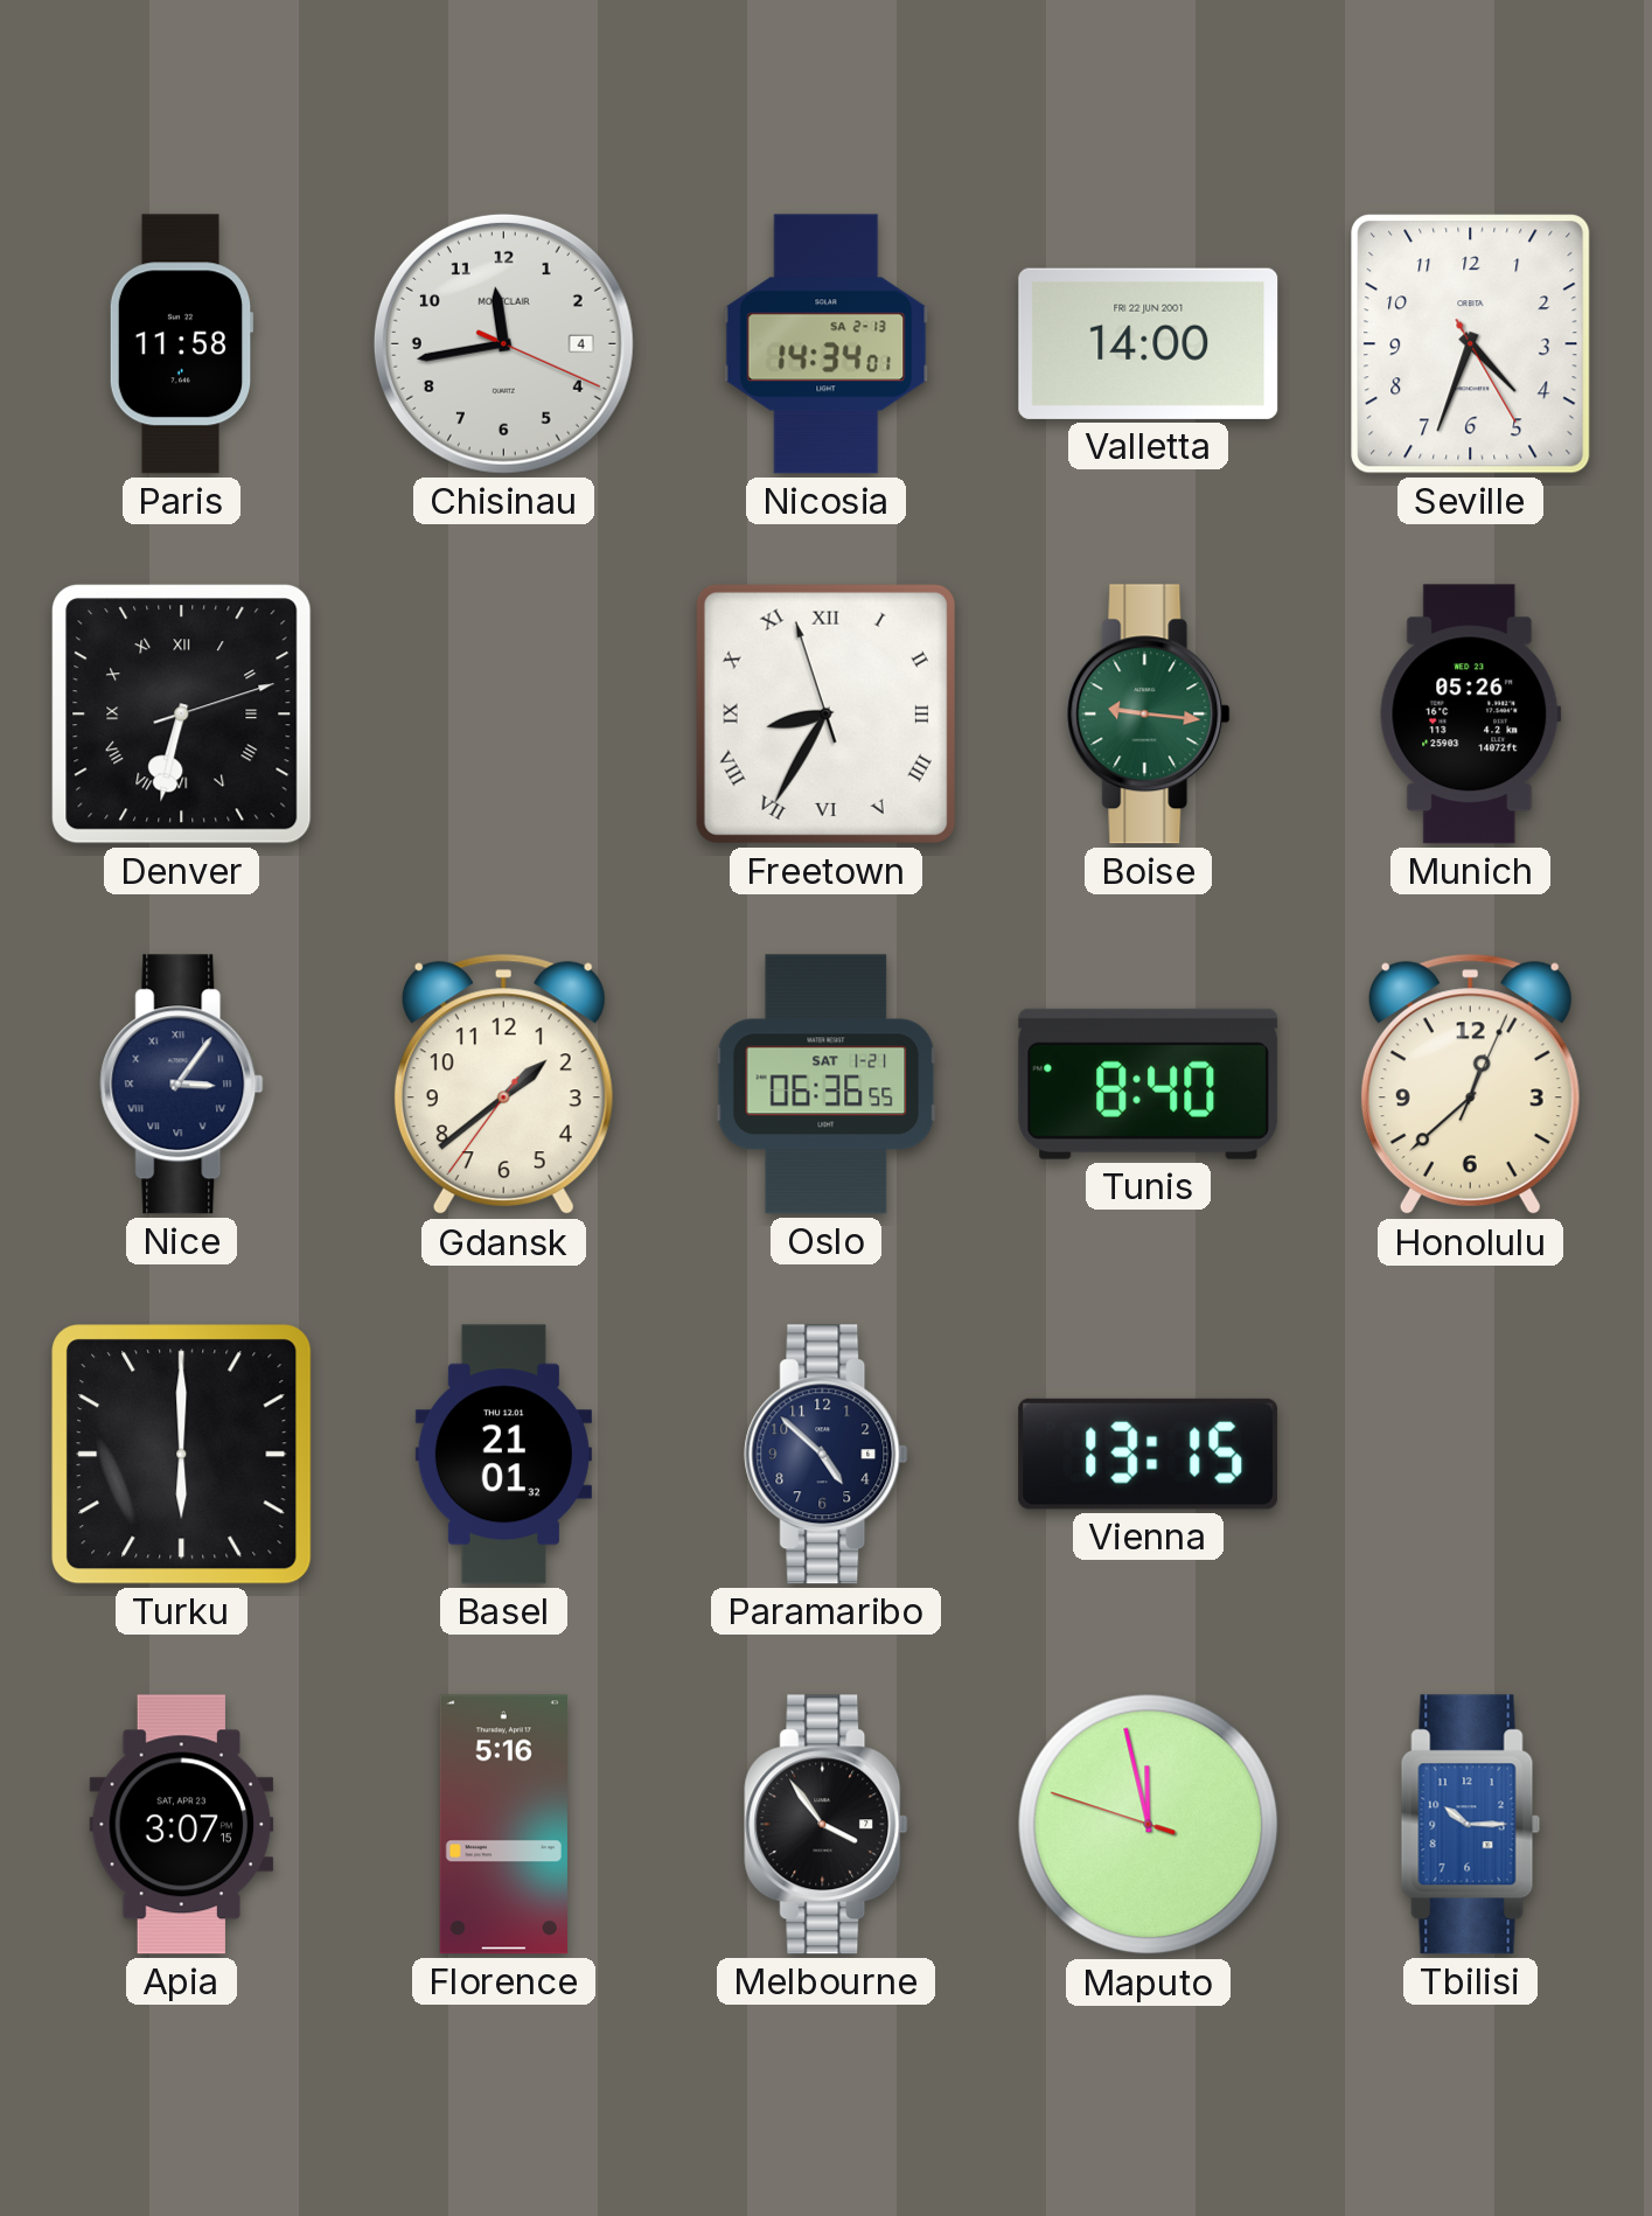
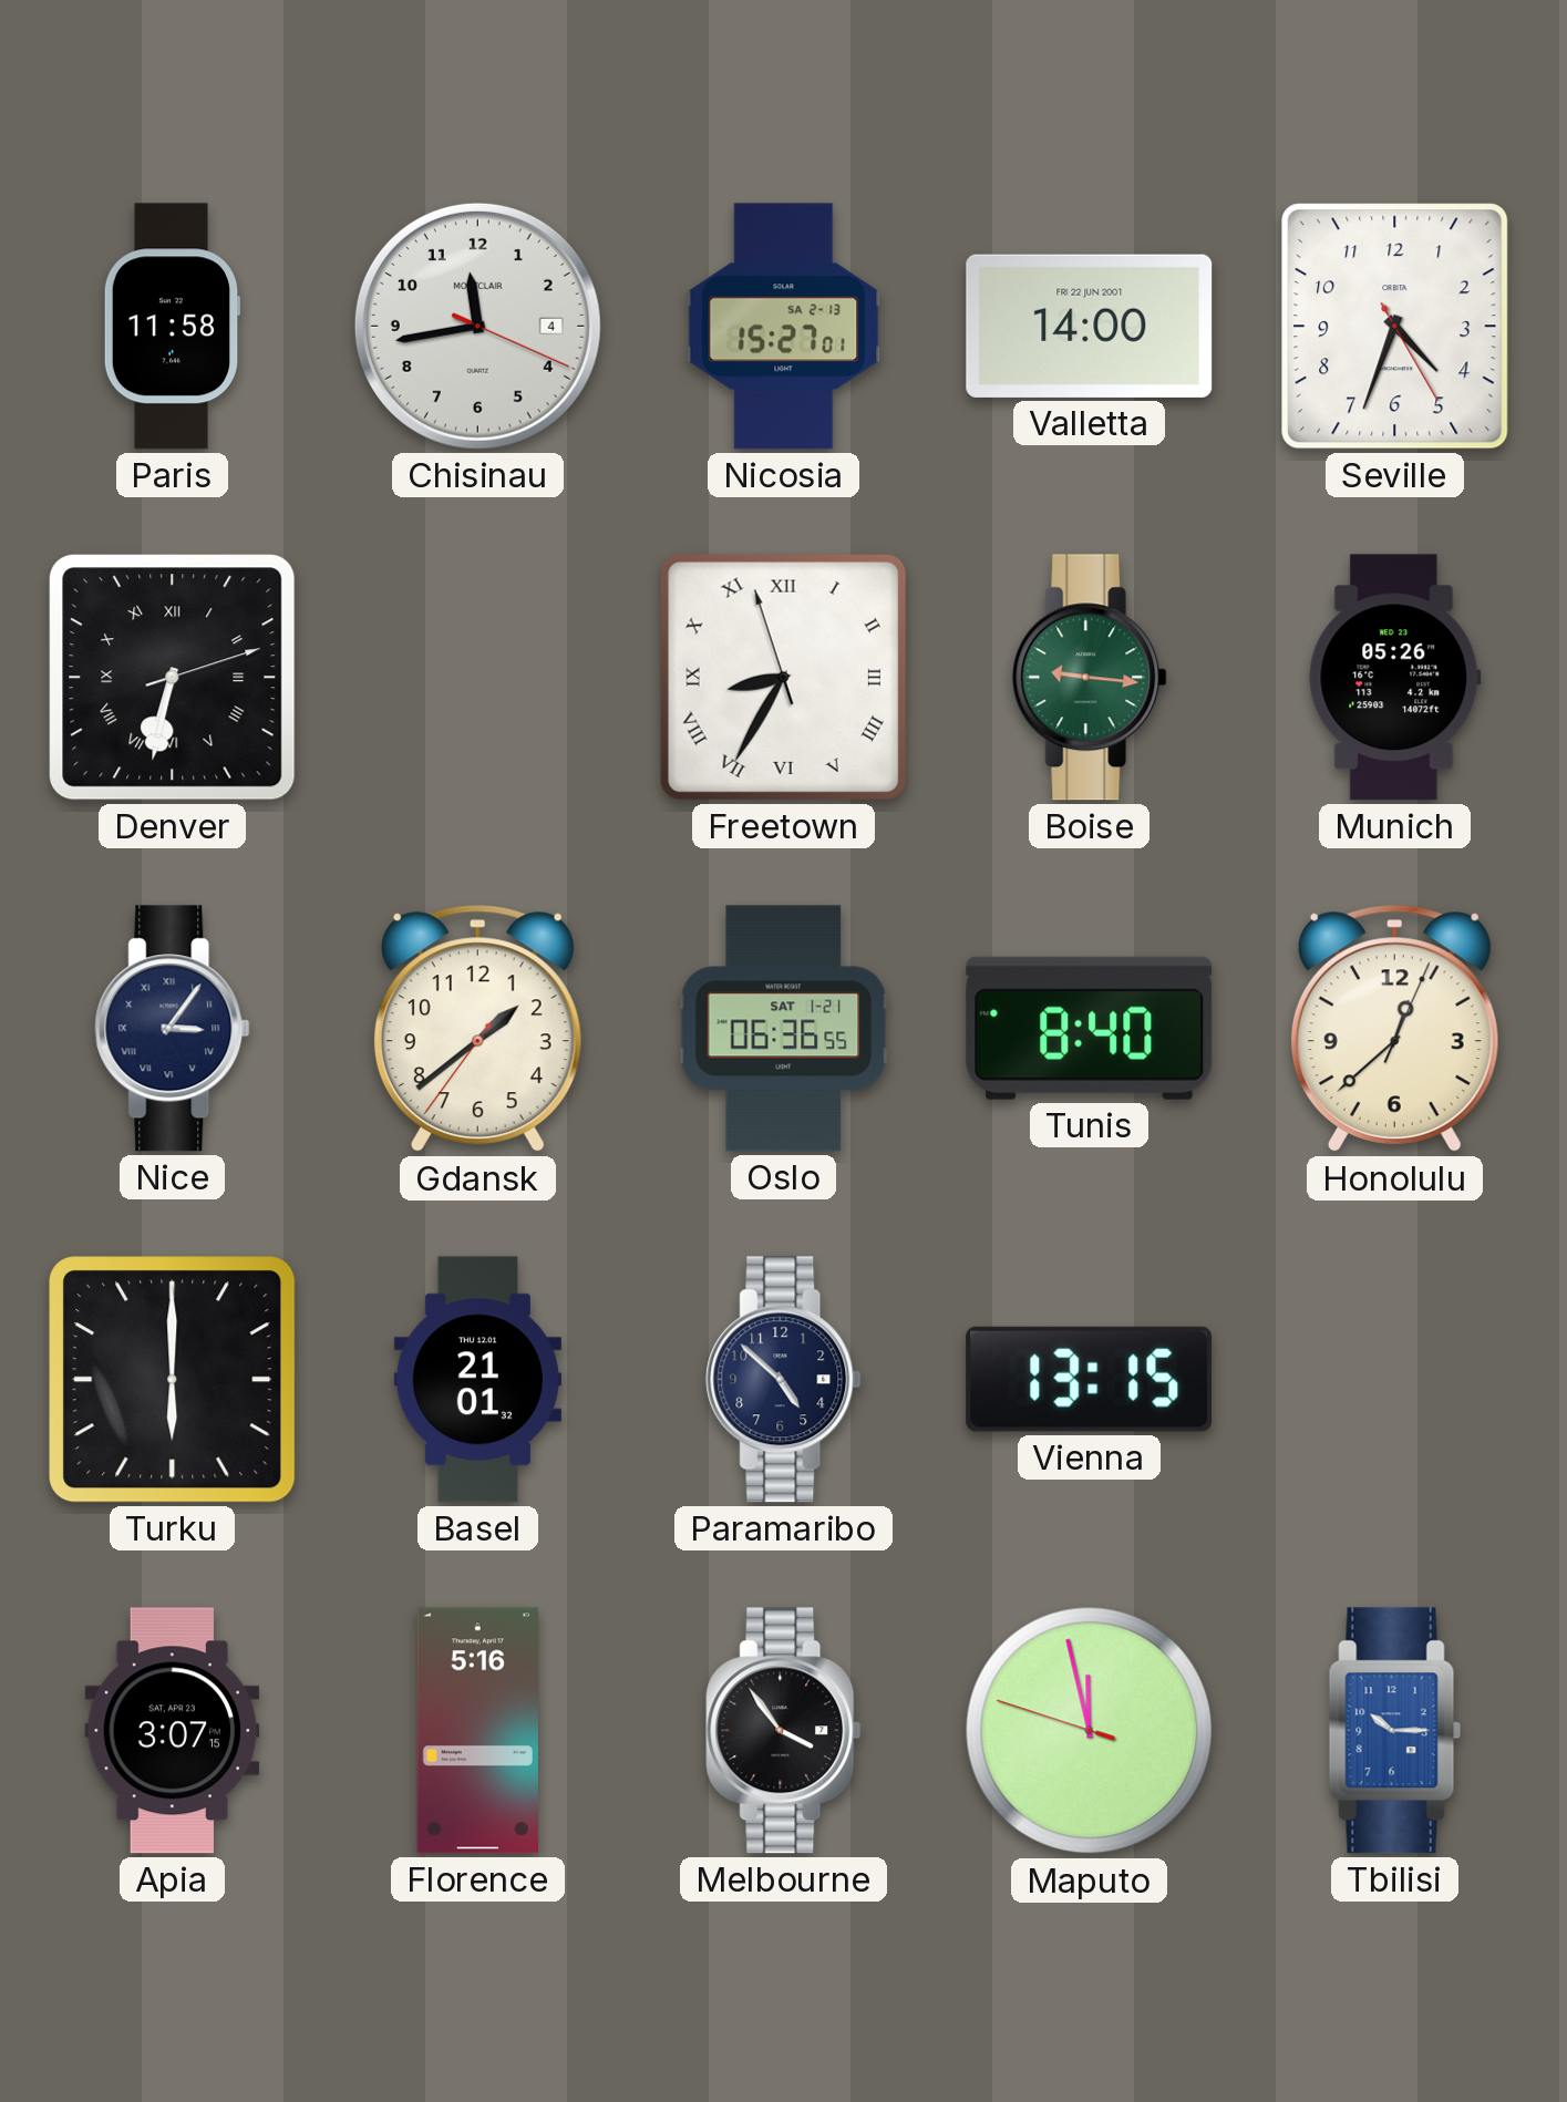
Nicosia: 14:34 -> 15:27
